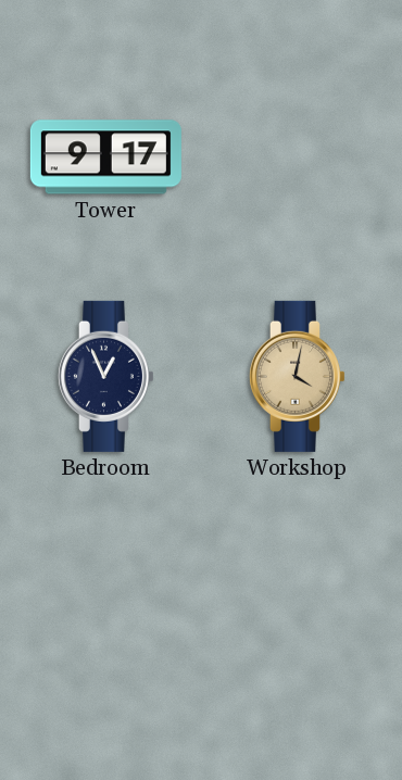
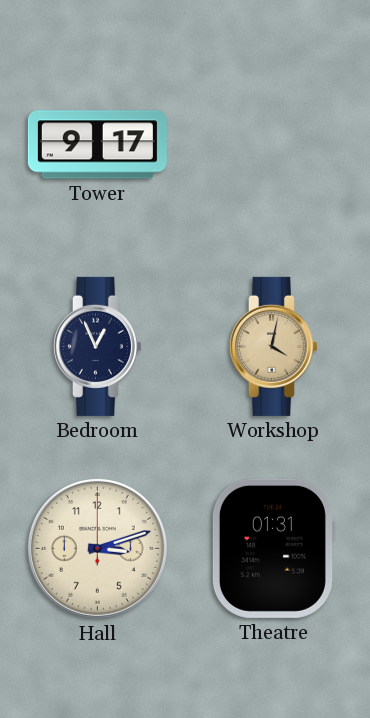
Hall: none -> 3:12
Theatre: none -> 01:31
